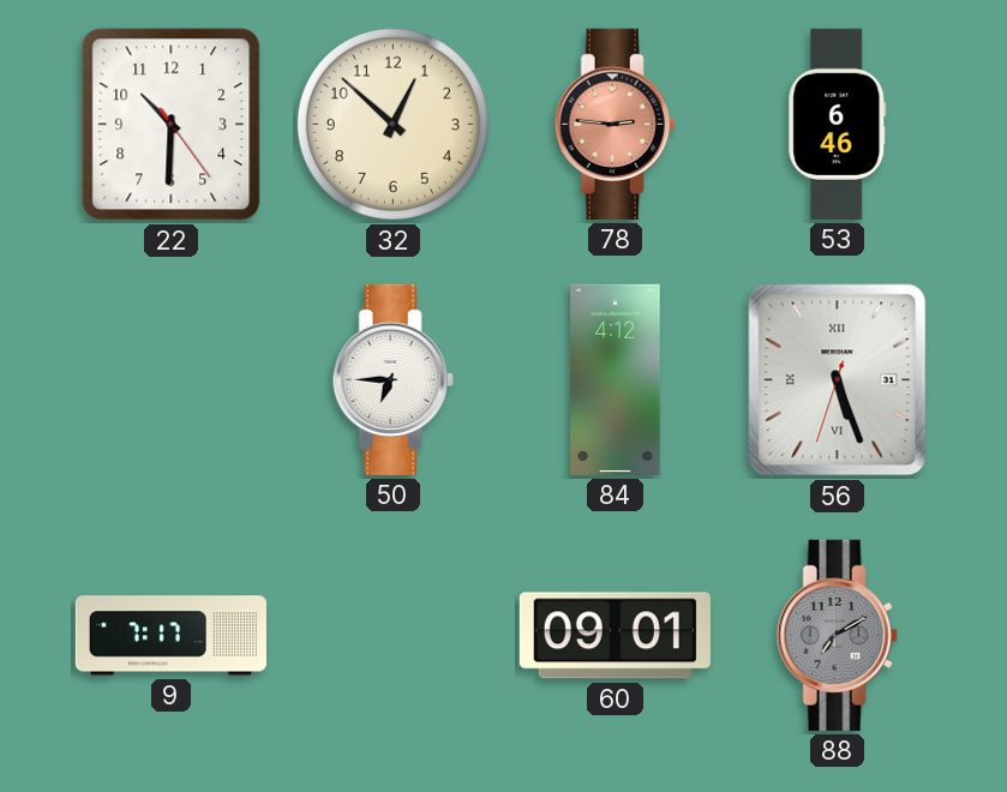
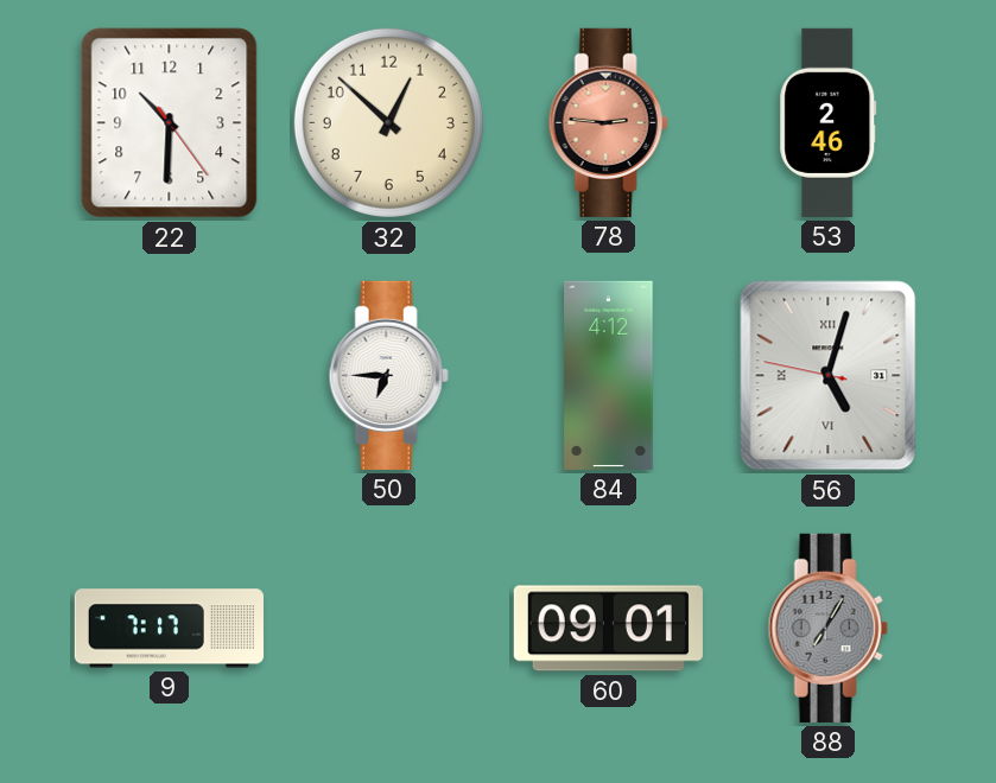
53: 6:46 -> 2:46
56: 5:26 -> 5:02
88: 7:10 -> 7:05
